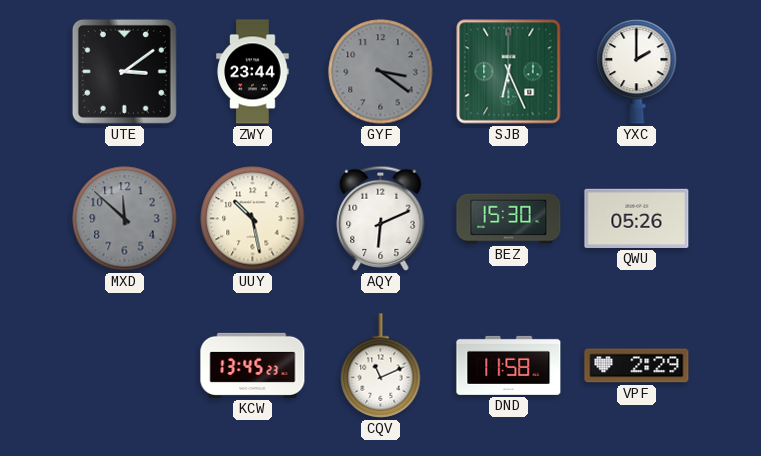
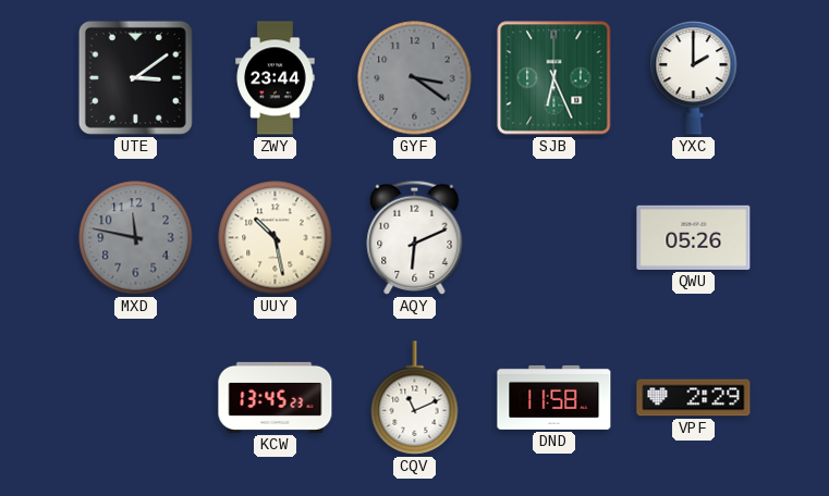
MXD: 11:52 -> 11:47
BEZ: 15:30 -> none
